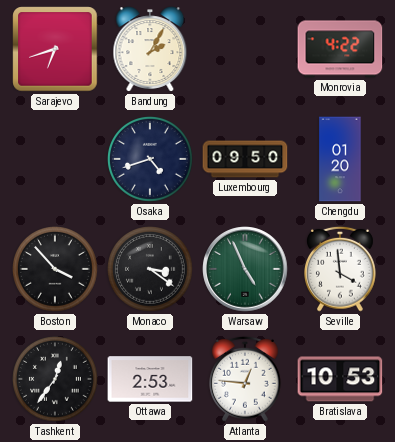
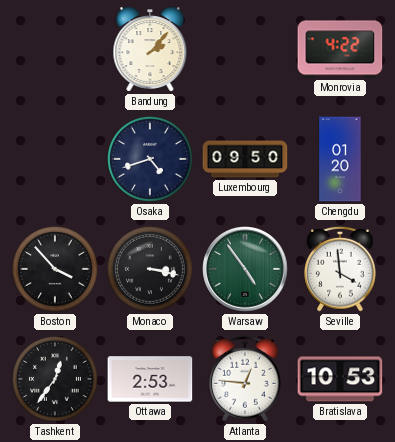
Sarajevo: 6:42 -> none
Bandung: 2:05 -> 2:07
Monaco: 3:21 -> 3:17
Warsaw: 4:56 -> 4:54
